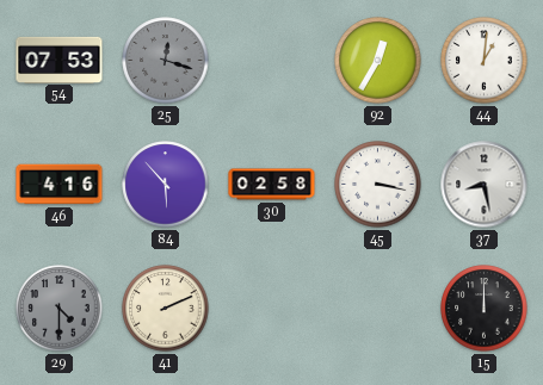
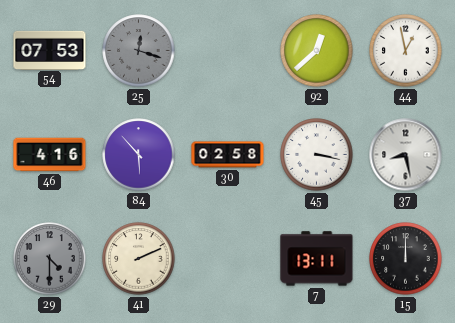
92: 12:35 -> 12:38
44: 1:01 -> 12:58
7: none -> 13:11
